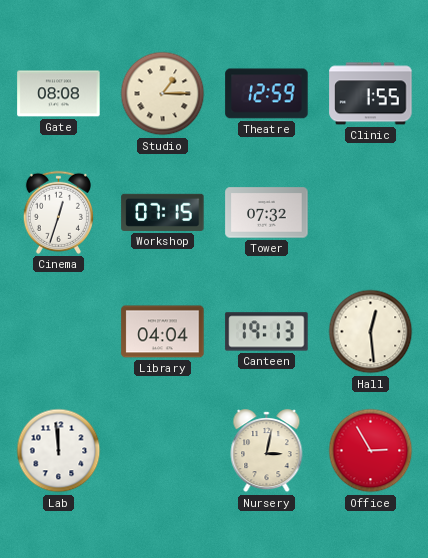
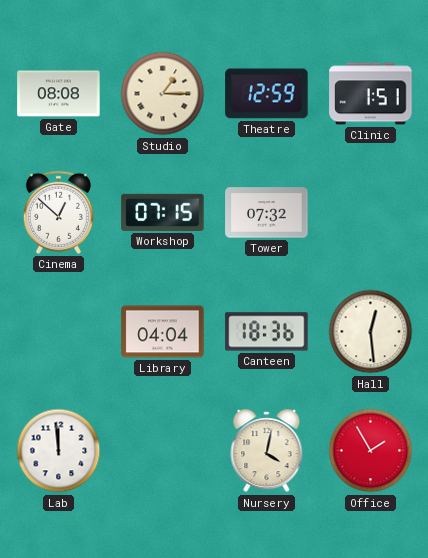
Clinic: 1:55 -> 1:51
Cinema: 12:33 -> 12:52
Canteen: 19:13 -> 18:36
Nursery: 3:02 -> 4:02
Office: 2:55 -> 1:55
